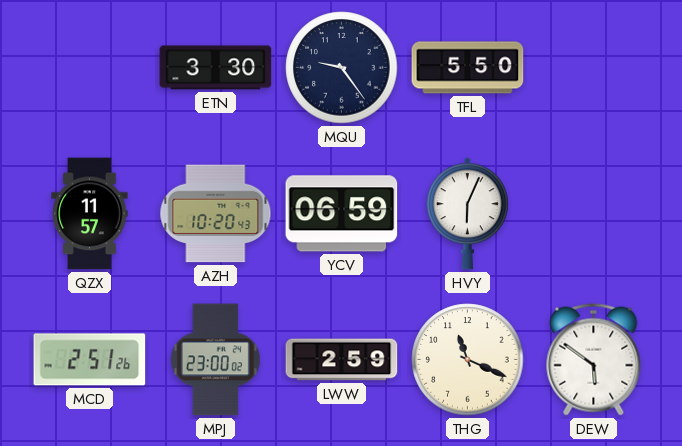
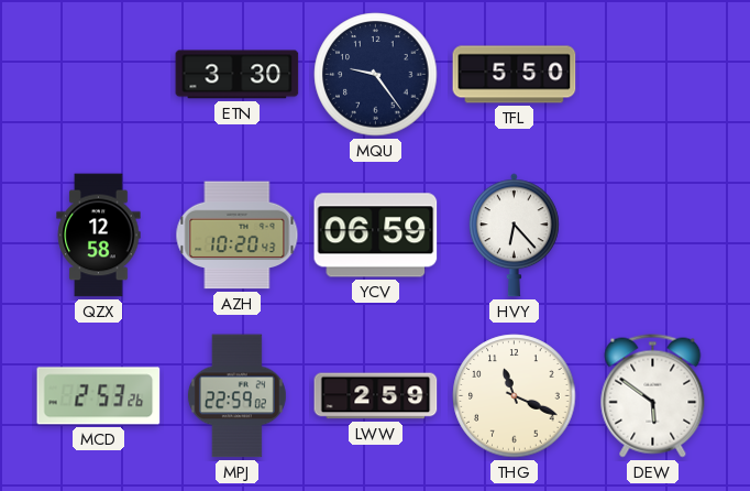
QZX: 11:57 -> 12:58
HVY: 6:04 -> 6:23
MCD: 2:51 -> 2:53
MPJ: 23:00 -> 22:59
